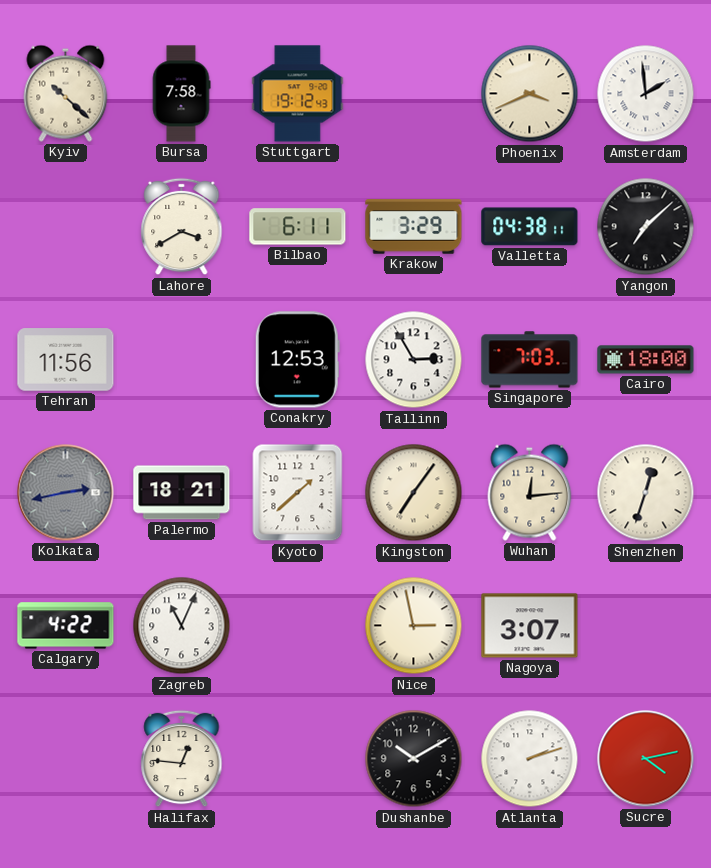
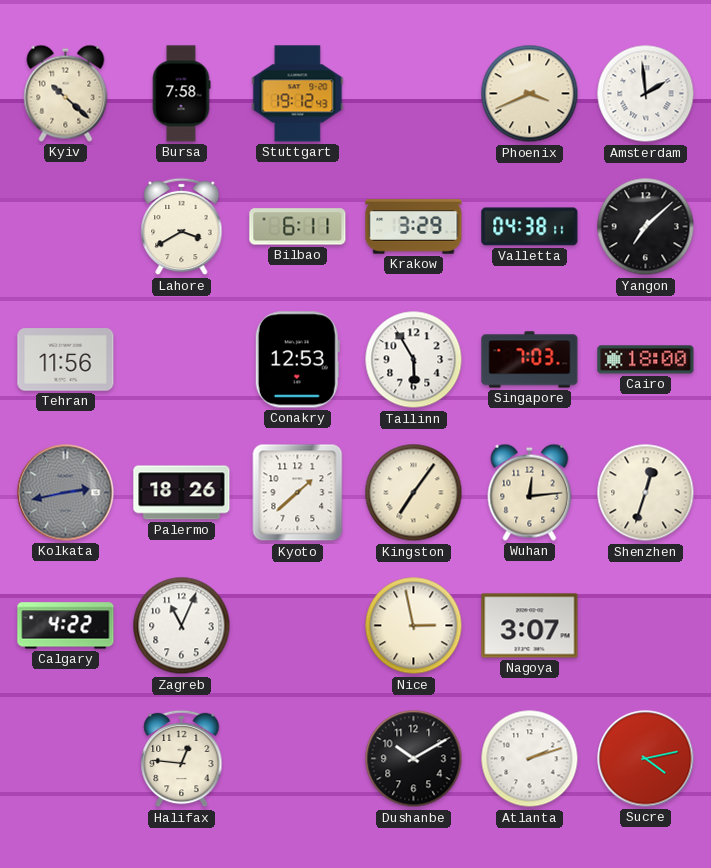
Tallinn: 2:55 -> 5:55
Palermo: 18:21 -> 18:26
